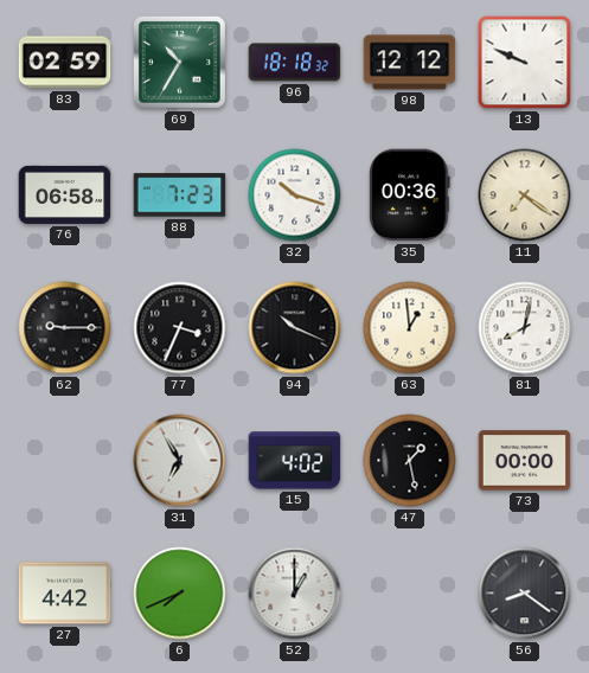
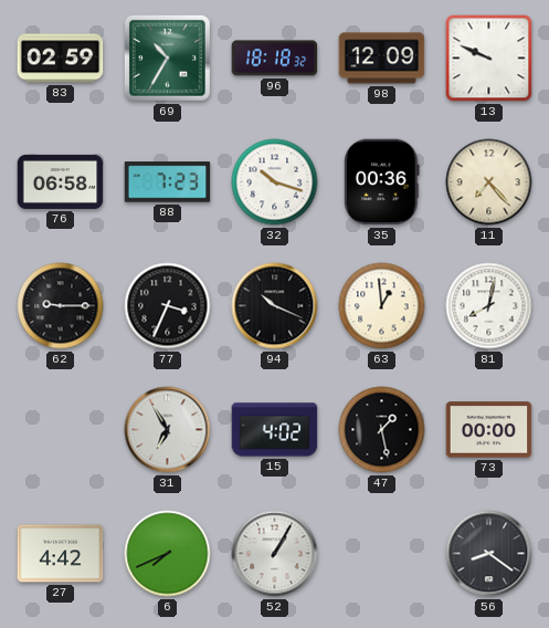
98: 12:12 -> 12:09
11: 7:21 -> 7:23
52: 1:00 -> 1:05
